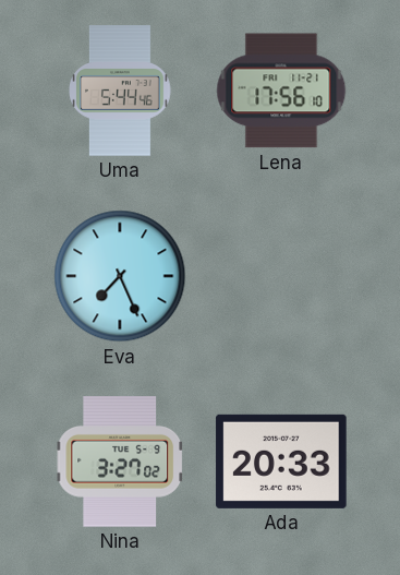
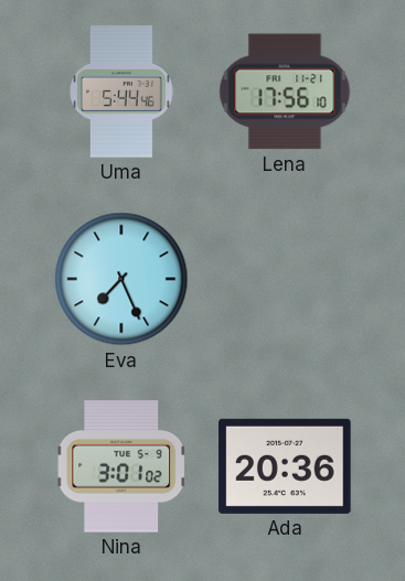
Nina: 3:27 -> 3:01
Ada: 20:33 -> 20:36
